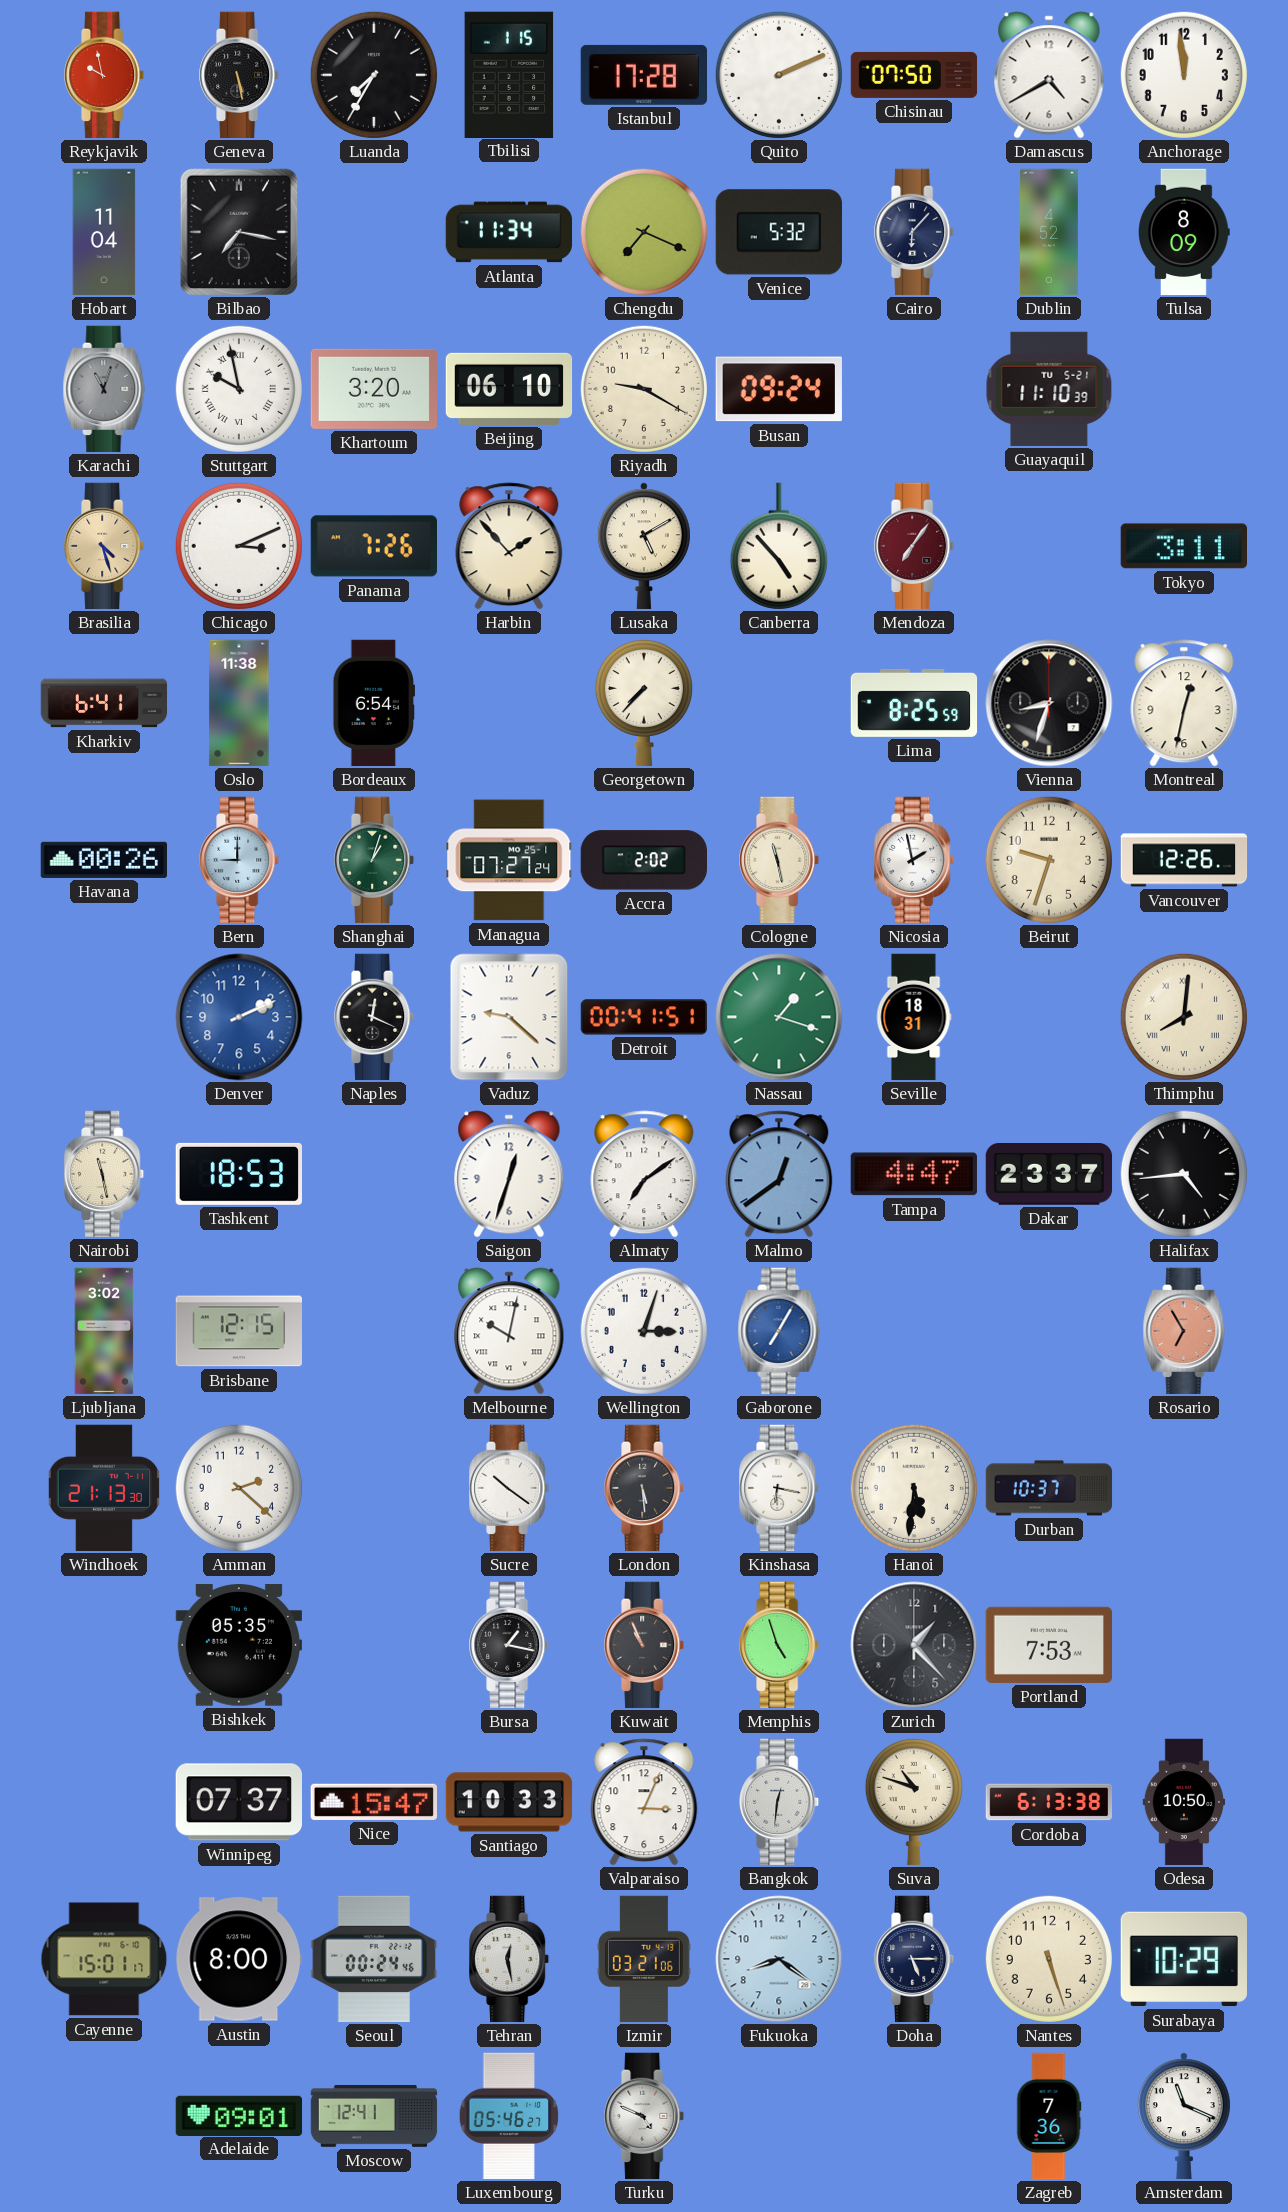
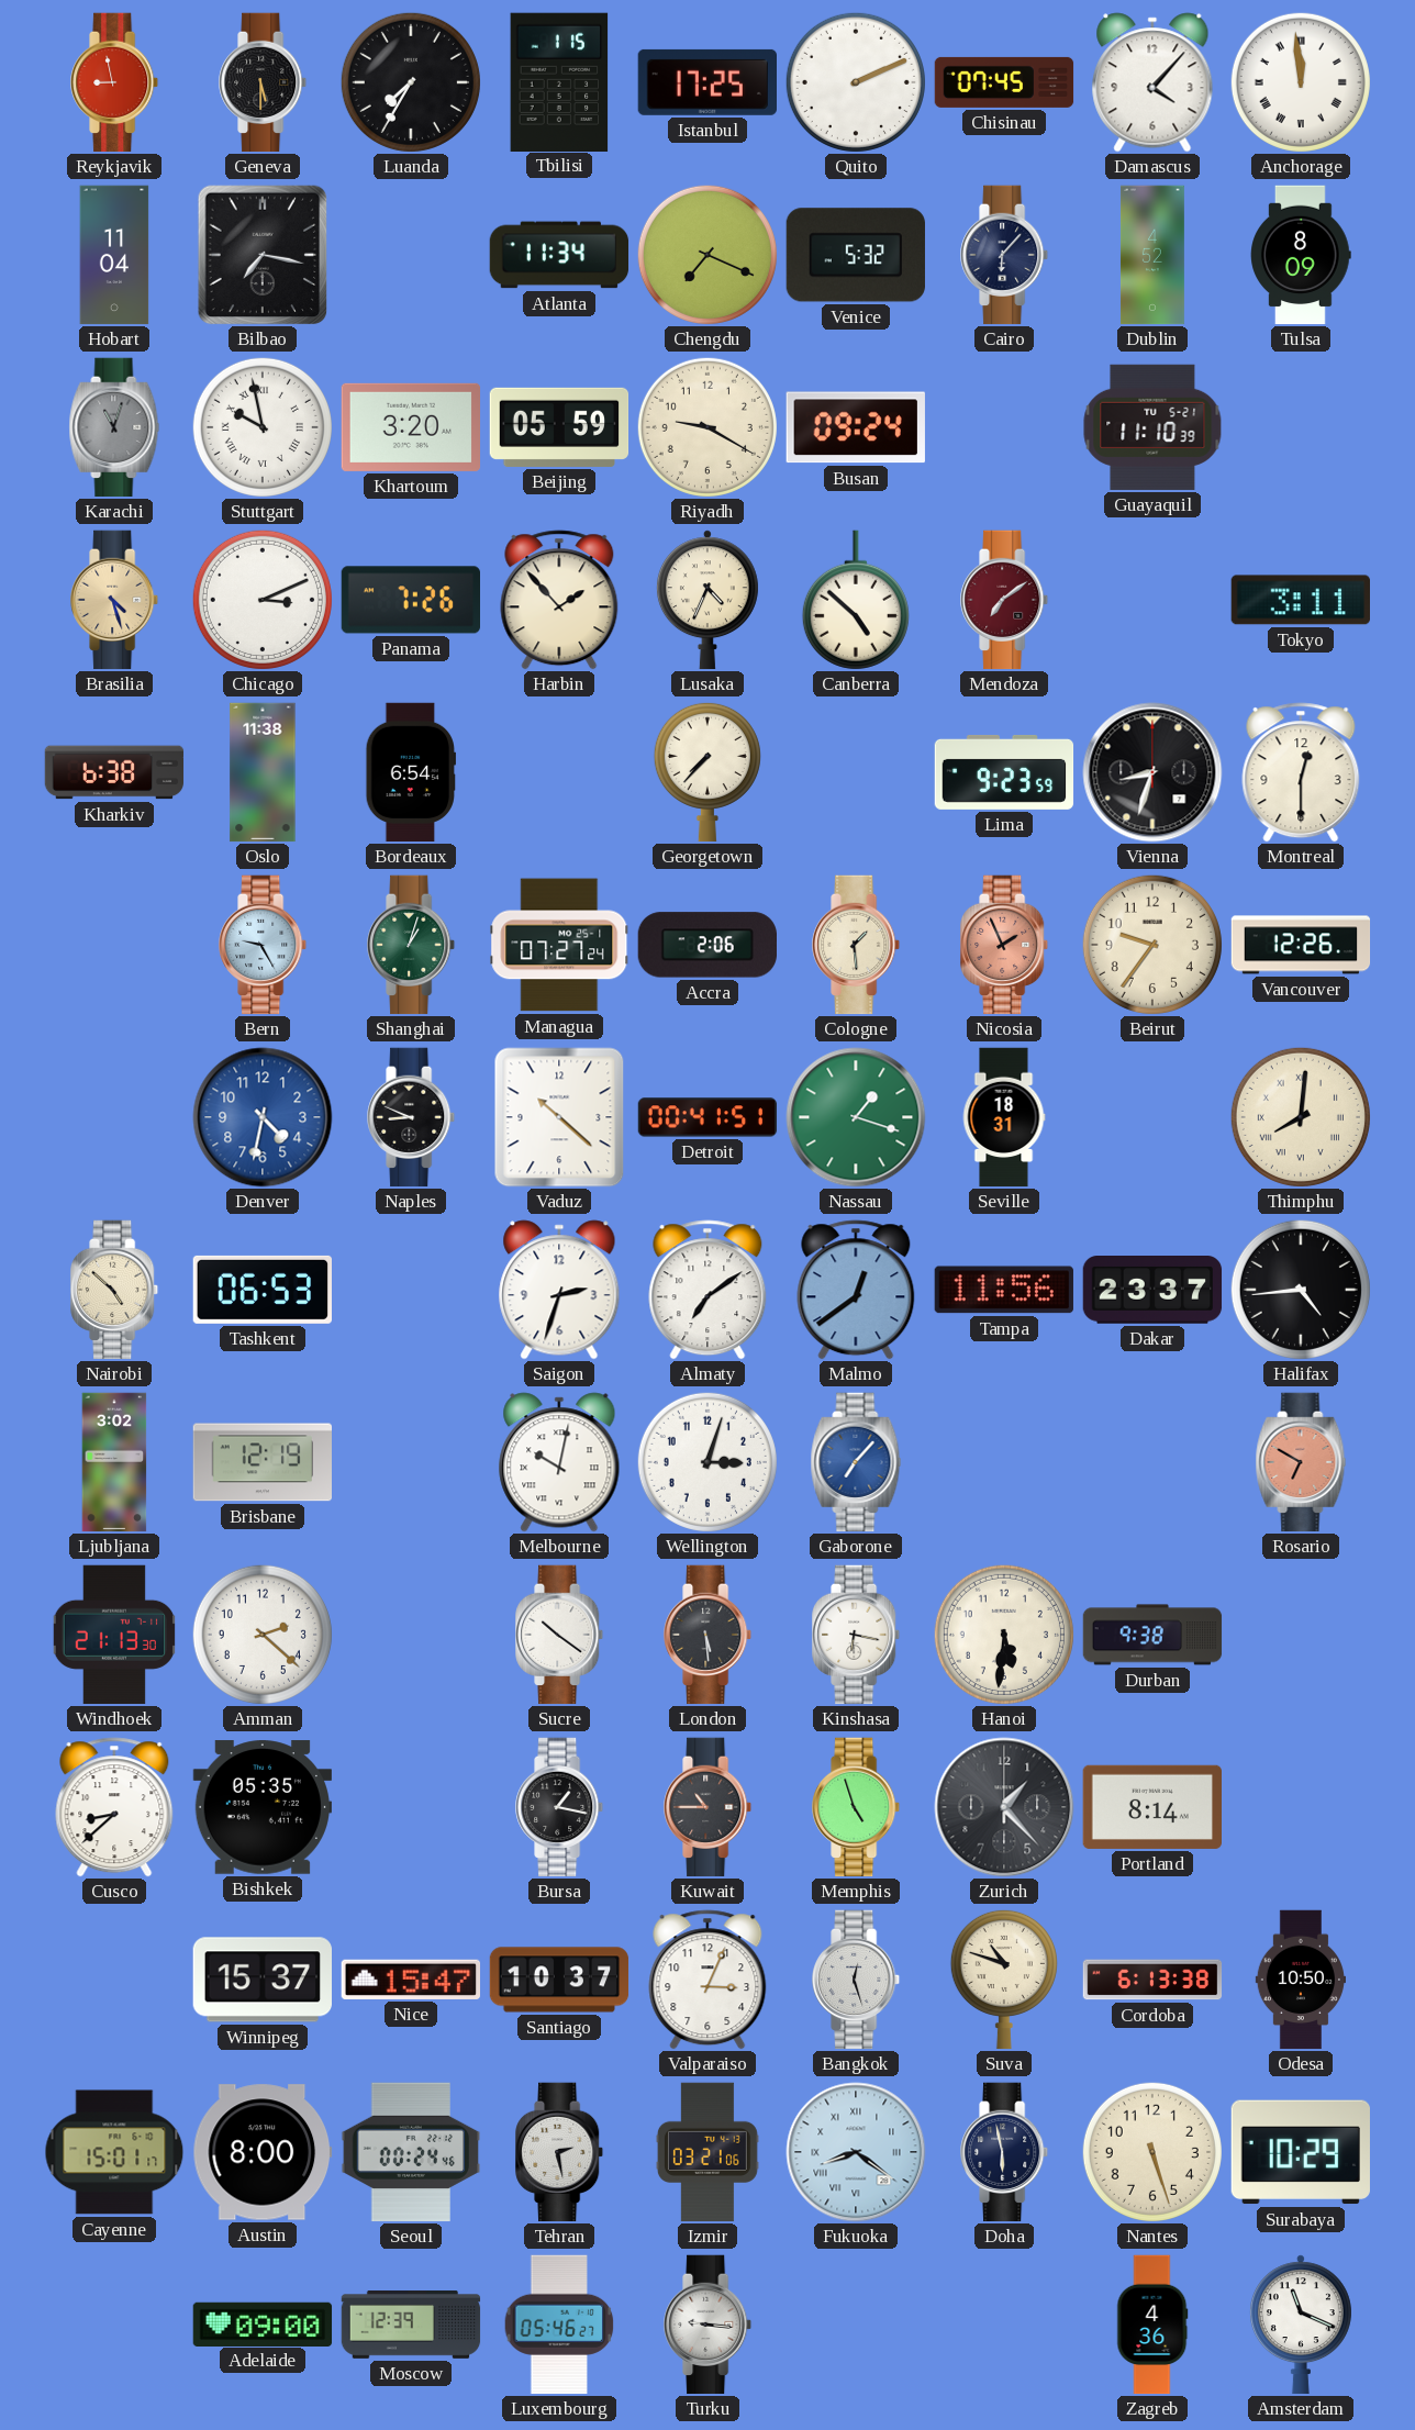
Reykjavik: 9:58 -> 8:58
Geneva: 5:28 -> 5:30
Istanbul: 17:28 -> 17:25
Chisinau: 07:50 -> 07:45
Damascus: 4:40 -> 4:07
Anchorage numerals: Arabic -> Roman
Beijing: 06:10 -> 05:59
Lusaka: 5:10 -> 4:34
Canberra: 4:53 -> 4:52
Mendoza: 7:06 -> 7:09
Kharkiv: 6:41 -> 6:38
Lima: 8:25 -> 9:23
Montreal: 12:32 -> 12:30
Havana: 00:26 -> none
Bern: 9:00 -> 9:25
Accra: 2:02 -> 2:06
Cologne: 11:28 -> 1:29
Nicosia: 1:58 -> 1:56
Nicosia dial: white -> salmon
Beirut: 9:33 -> 9:36
Denver: 2:11 -> 4:32
Naples: 12:19 -> 8:49
Vaduz: 9:22 -> 10:22
Nairobi: 11:28 -> 4:52
Tashkent: 18:53 -> 06:53
Saigon: 12:33 -> 2:33
Tampa: 4:47 -> 11:56
Brisbane: 12:15 -> 12:19
Gaborone: 7:05 -> 7:07
Rosario: 6:55 -> 6:50
Durban: 10:37 -> 9:38
Cusco: none -> 8:38
Kuwait: 10:56 -> 10:45
Portland: 7:53 -> 8:14
Winnipeg: 07:37 -> 15:37
Santiago: 10:33 -> 10:37
Bangkok: 12:31 -> 12:27
Tehran: 12:28 -> 2:28
Fukuoka numerals: Arabic -> Roman
Doha: 5:15 -> 5:58
Adelaide: 09:01 -> 09:00
Moscow: 12:41 -> 12:39
Turku: 4:49 -> 9:16
Zagreb: 7:36 -> 4:36
